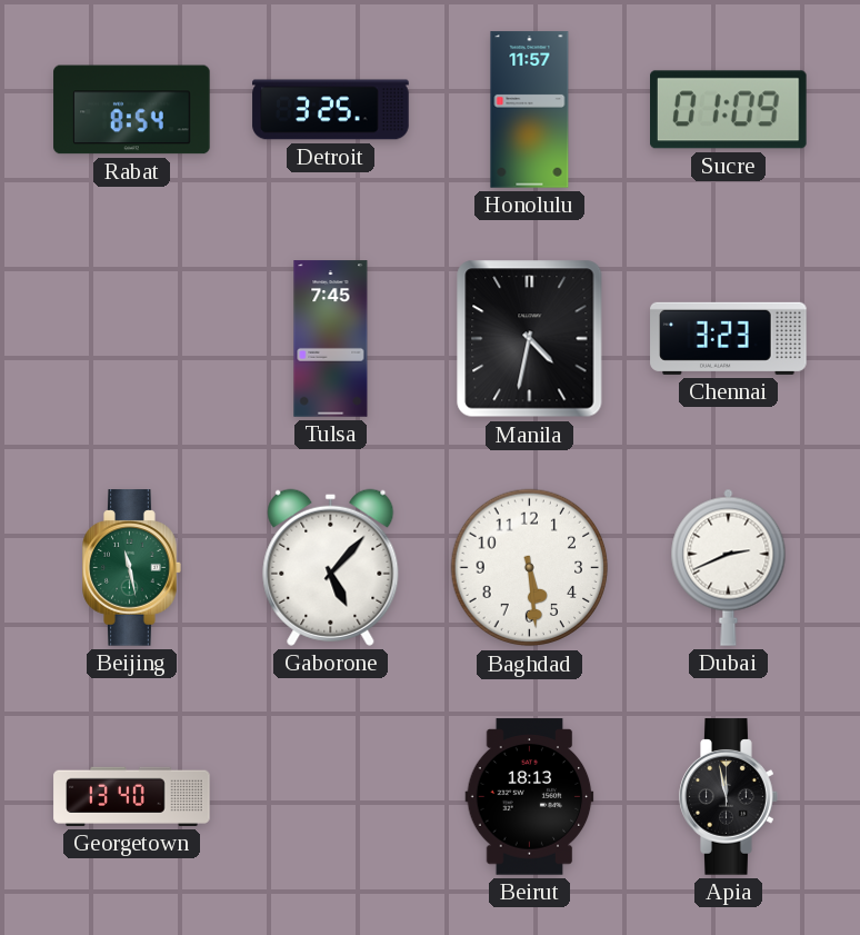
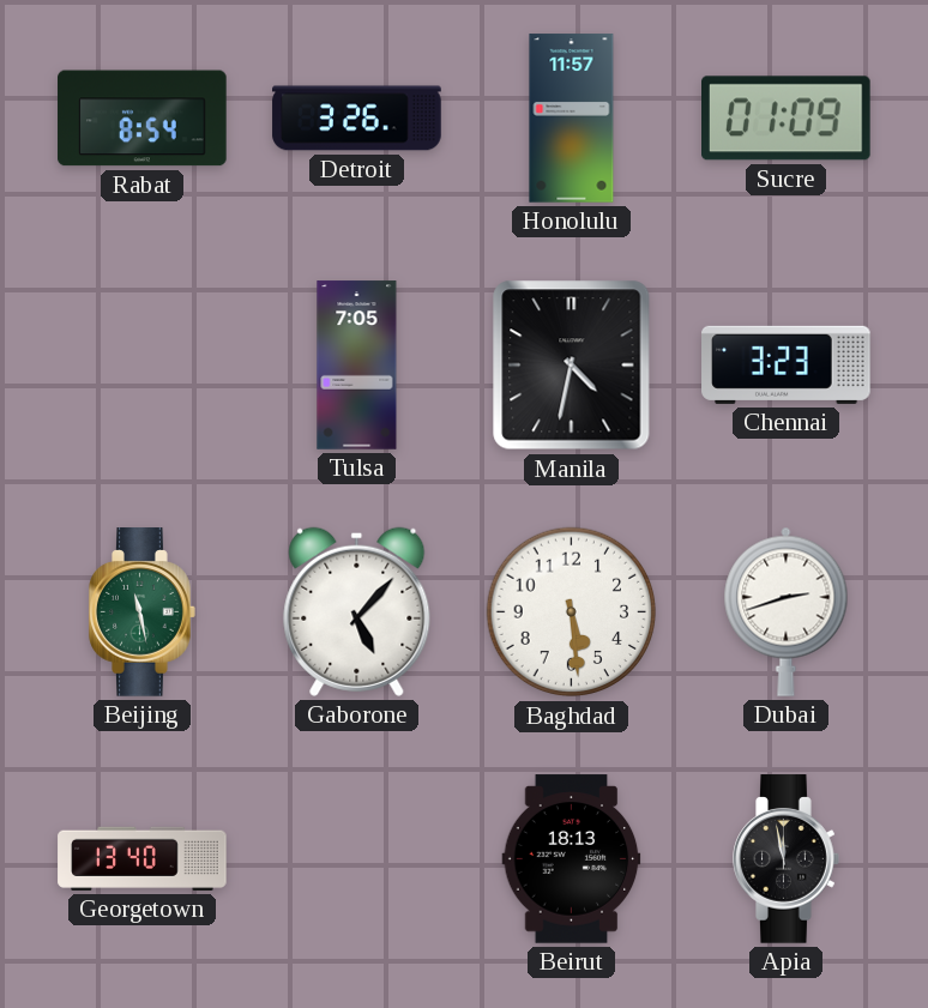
Detroit: 3:25 -> 3:26
Tulsa: 7:45 -> 7:05
Dubai: 2:41 -> 2:42
